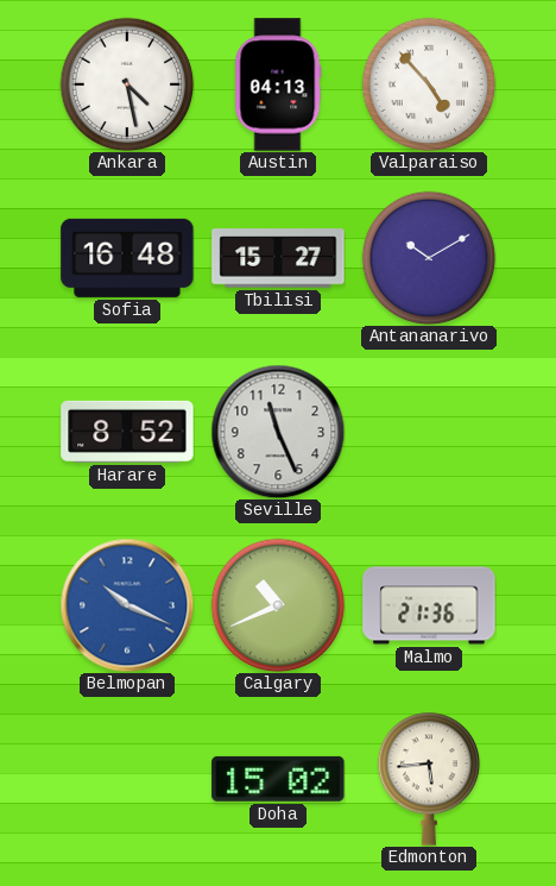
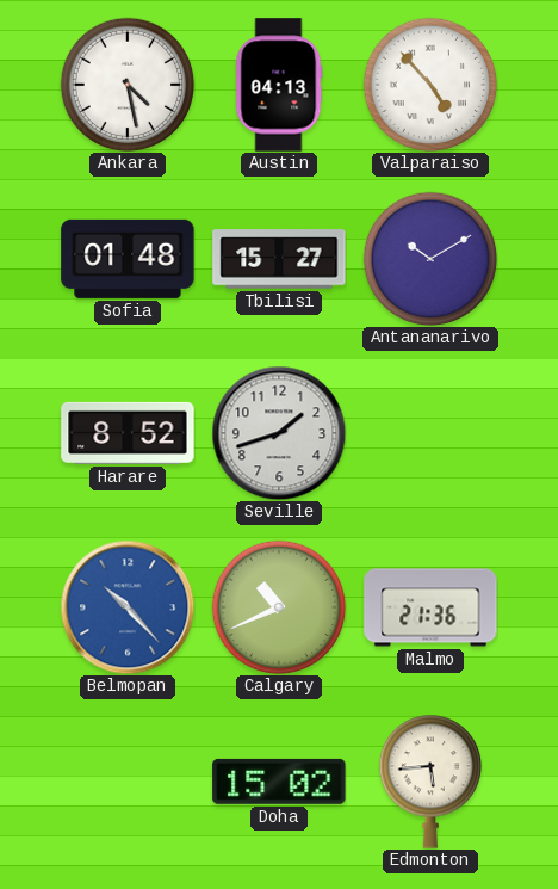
Sofia: 16:48 -> 01:48
Seville: 11:26 -> 1:42
Belmopan: 10:19 -> 10:23
